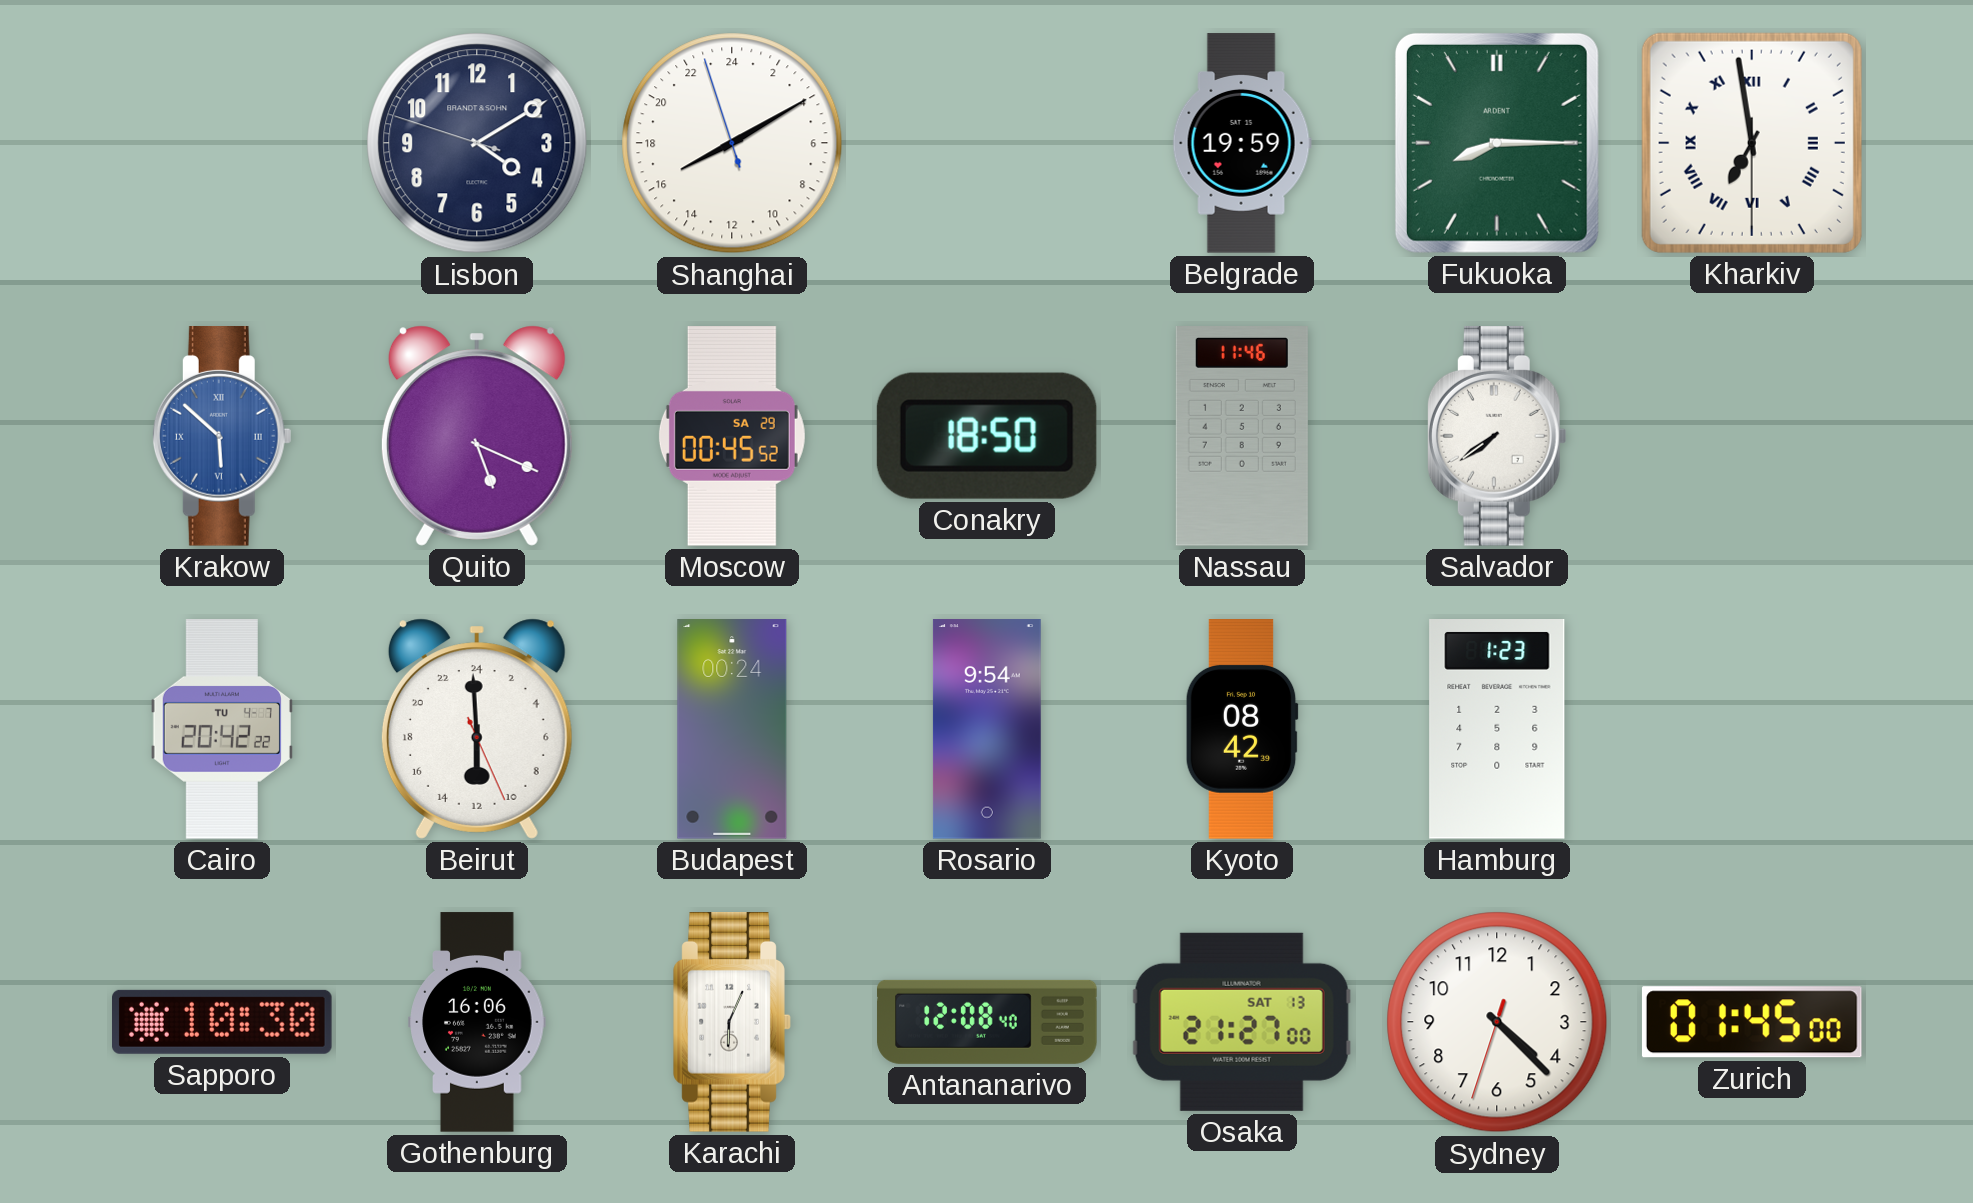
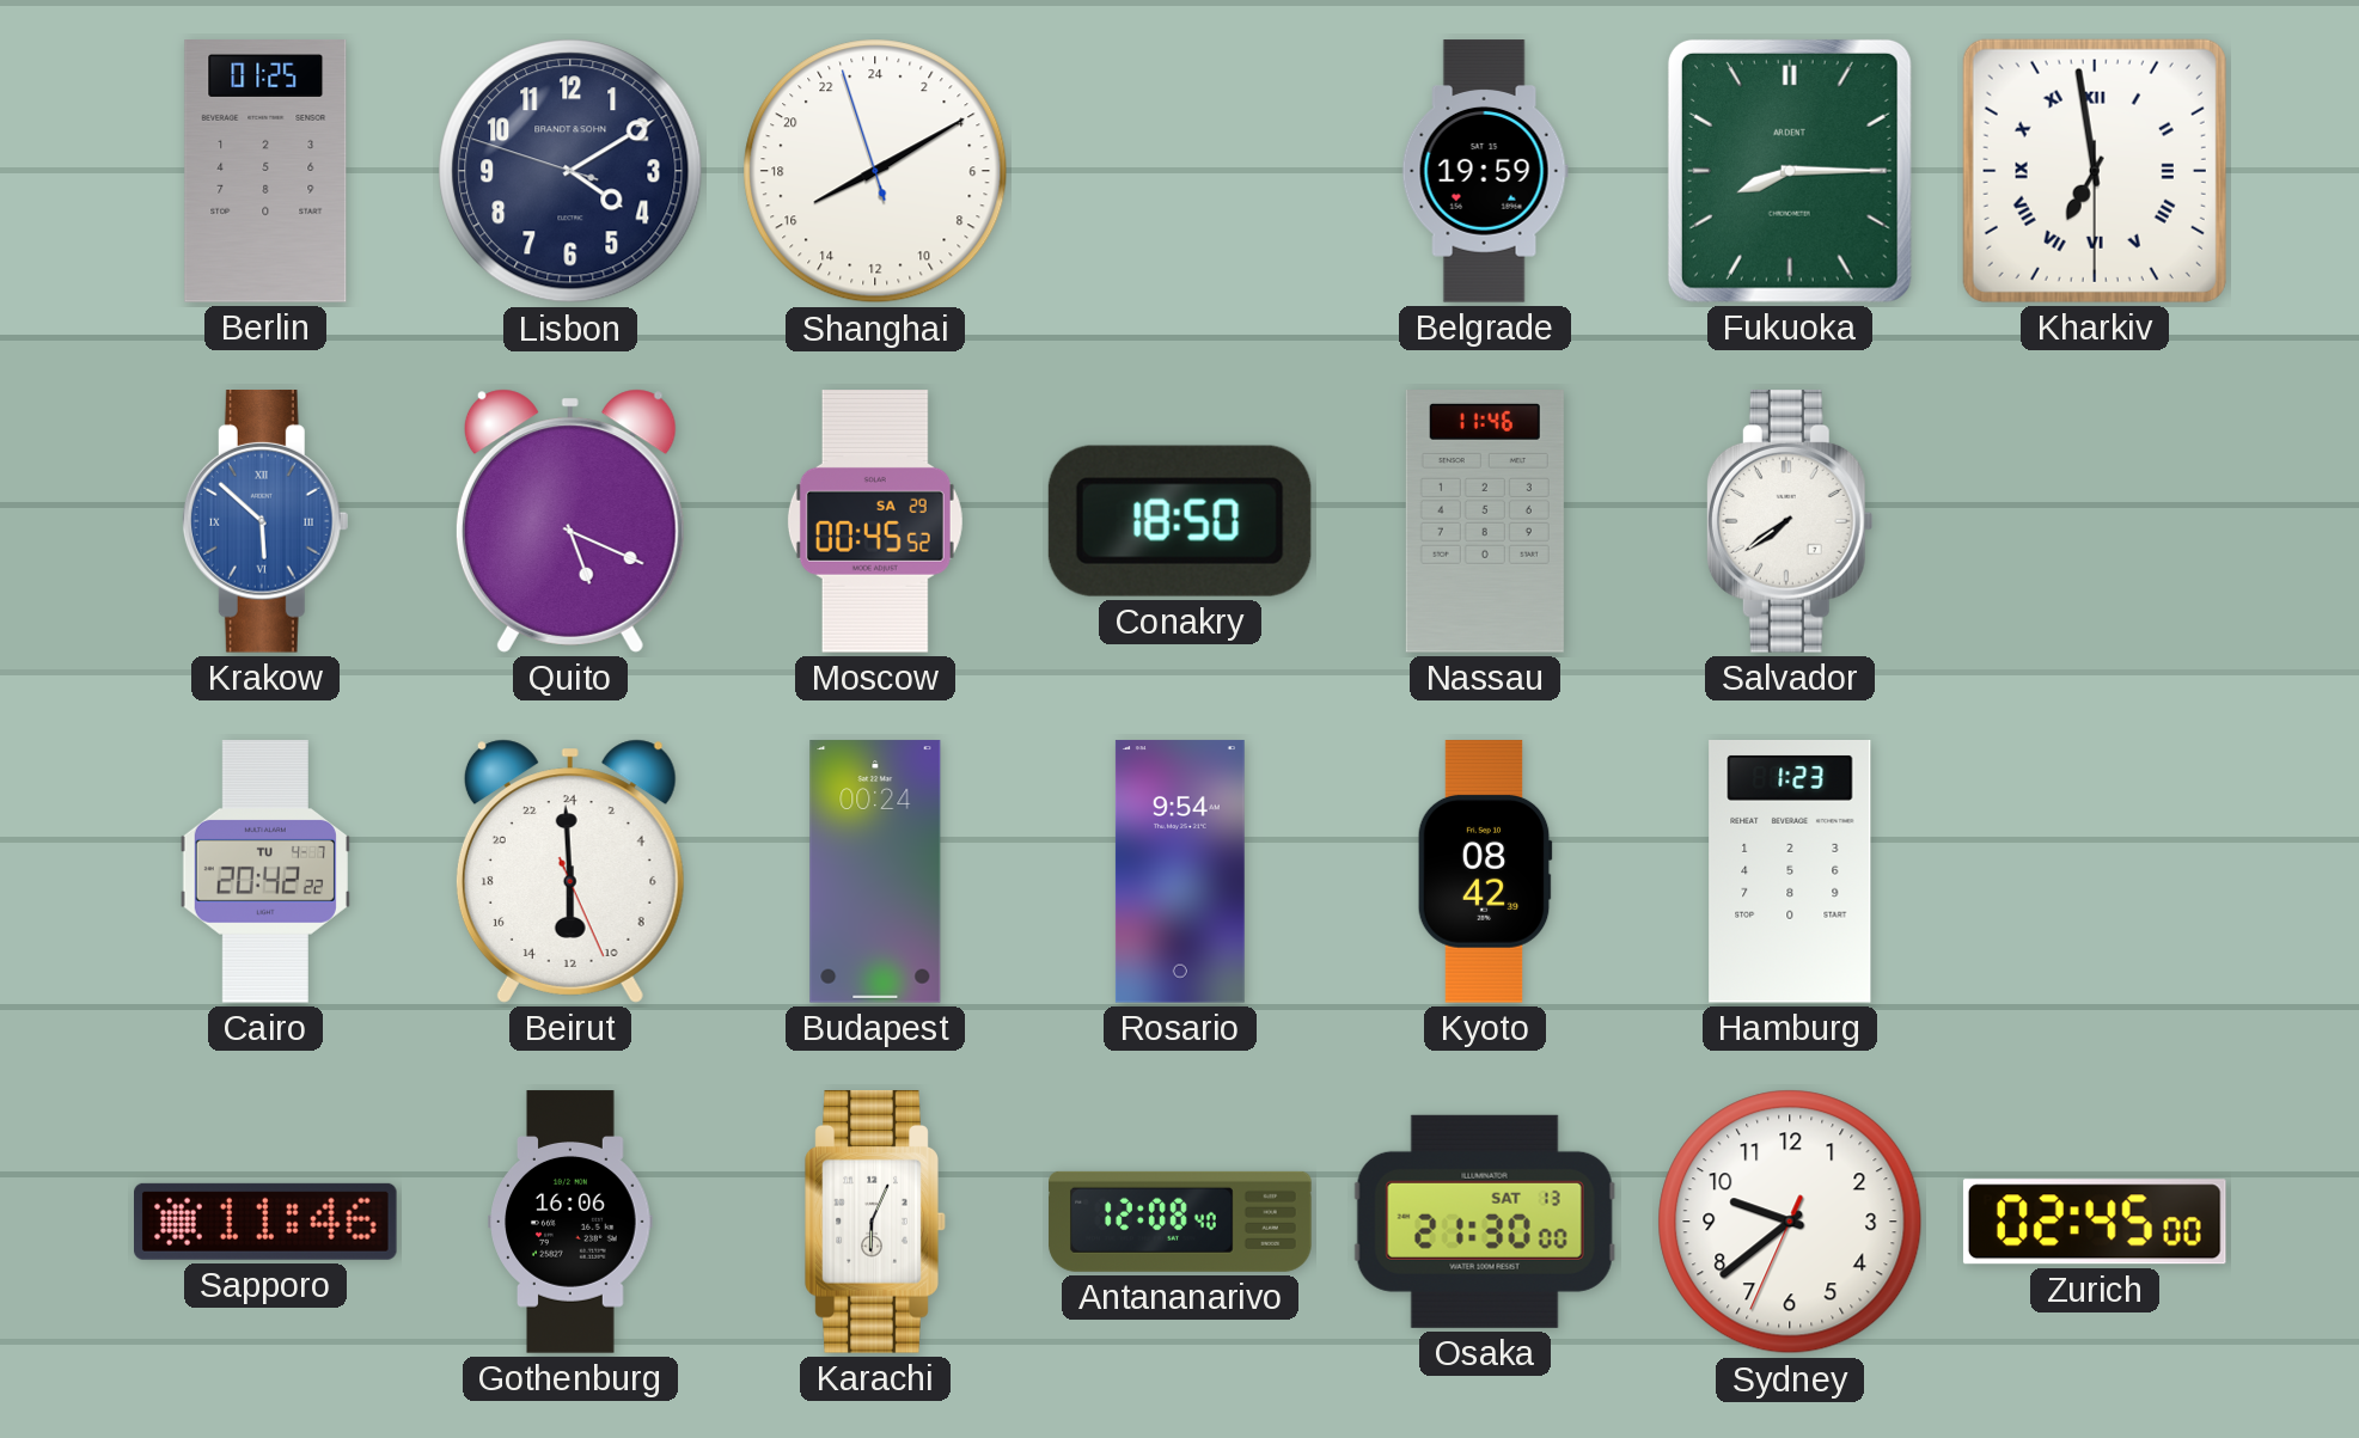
Berlin: none -> 01:25
Sapporo: 10:30 -> 11:46
Osaka: 21:27 -> 21:30
Sydney: 4:22 -> 9:38
Zurich: 01:45 -> 02:45
